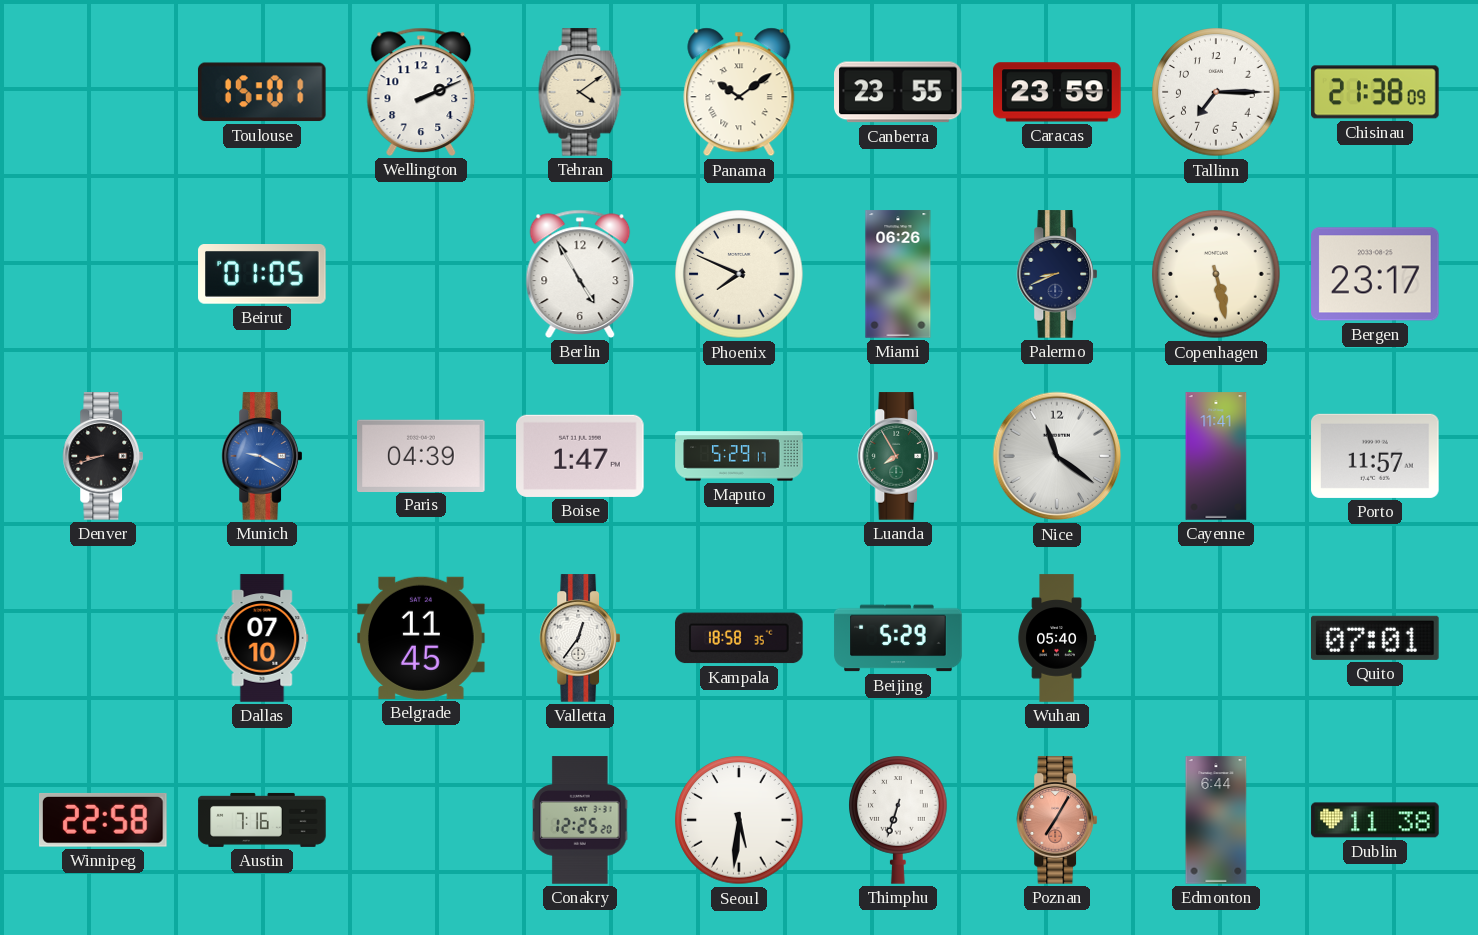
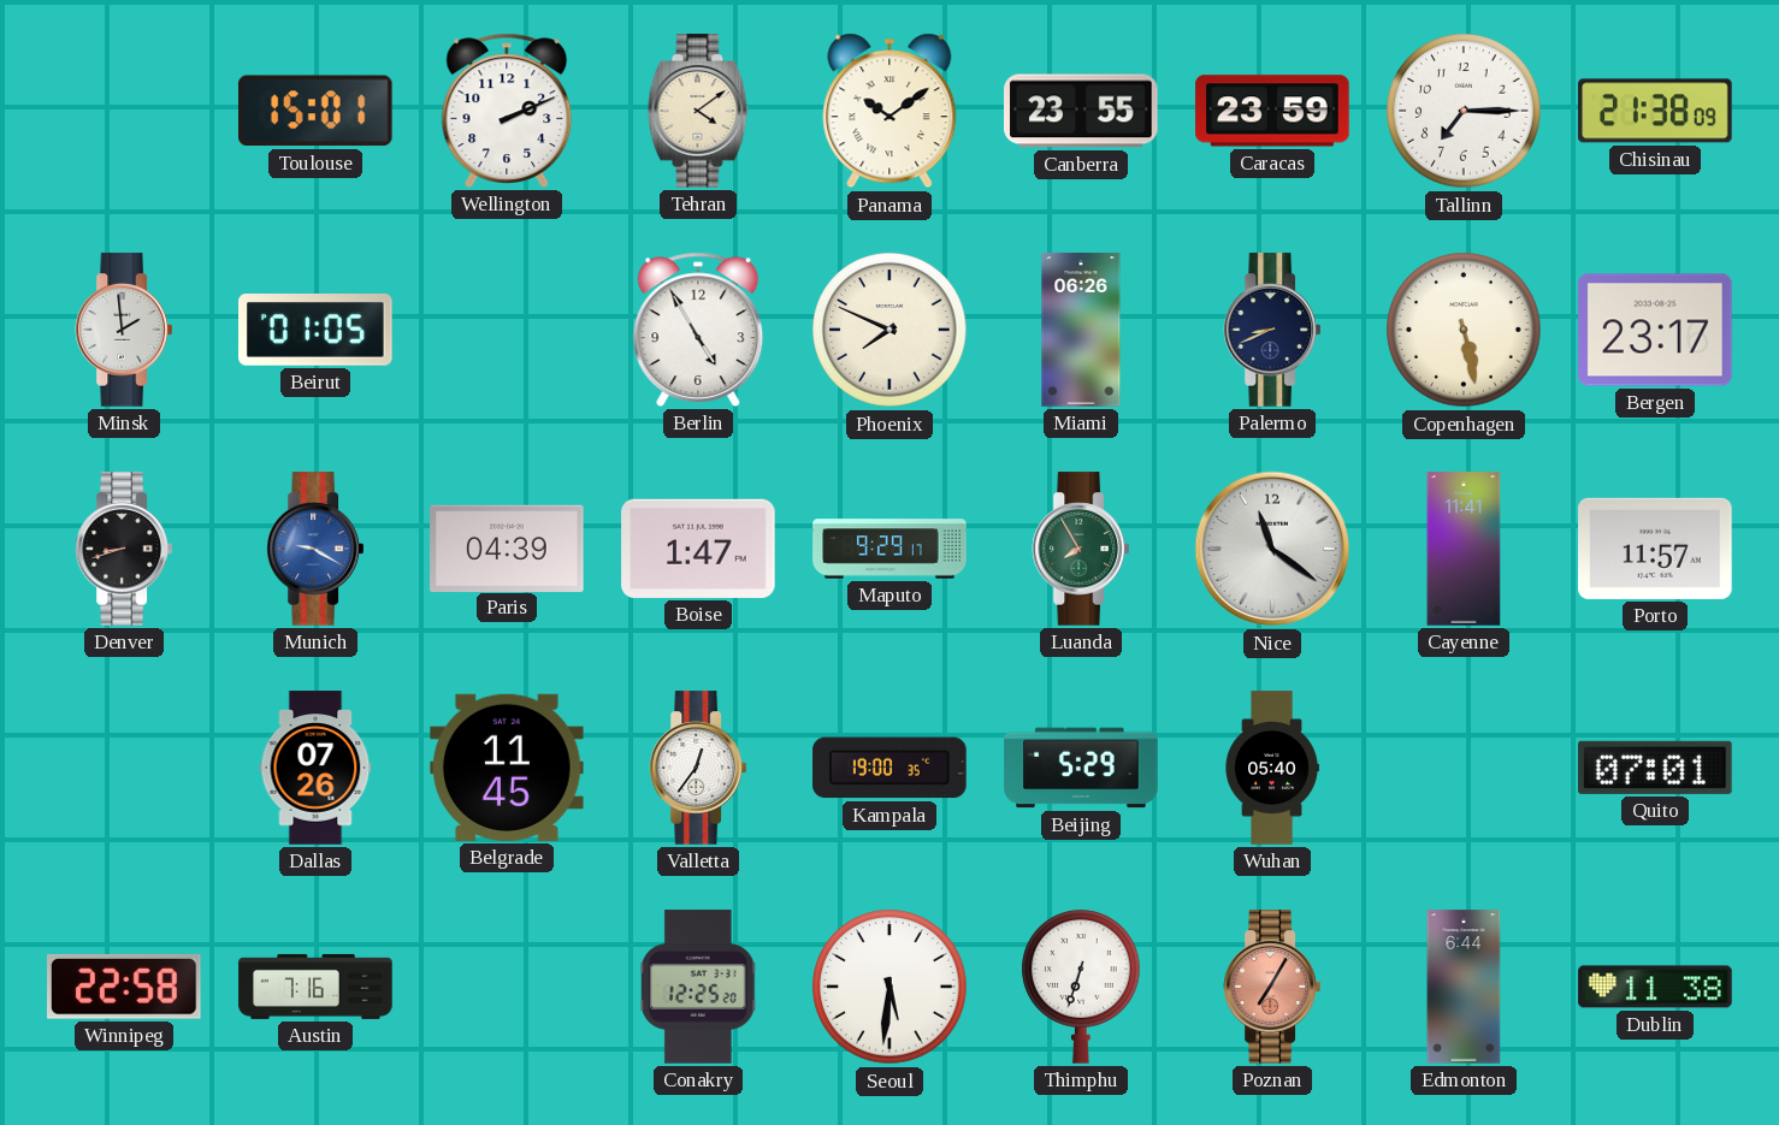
Minsk: none -> 1:59
Maputo: 5:29 -> 9:29
Dallas: 07:10 -> 07:26
Kampala: 18:58 -> 19:00
